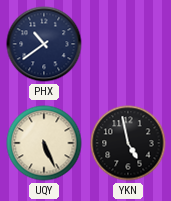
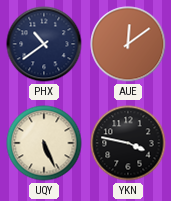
AUE: none -> 12:09
YKN: 4:58 -> 3:47
